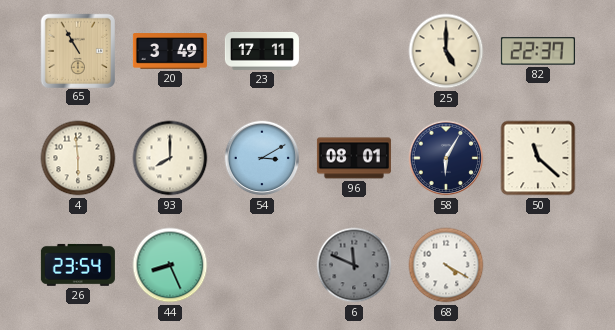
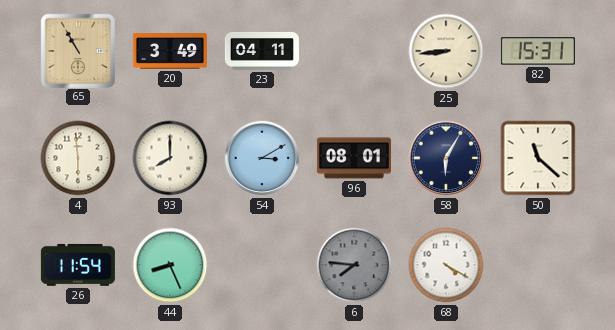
23: 17:11 -> 04:11
25: 5:00 -> 8:44
82: 22:37 -> 15:31
26: 23:54 -> 11:54
6: 11:49 -> 7:46
